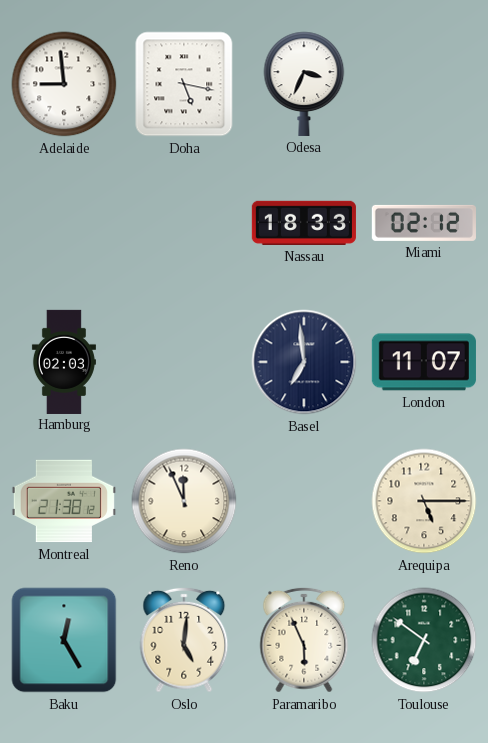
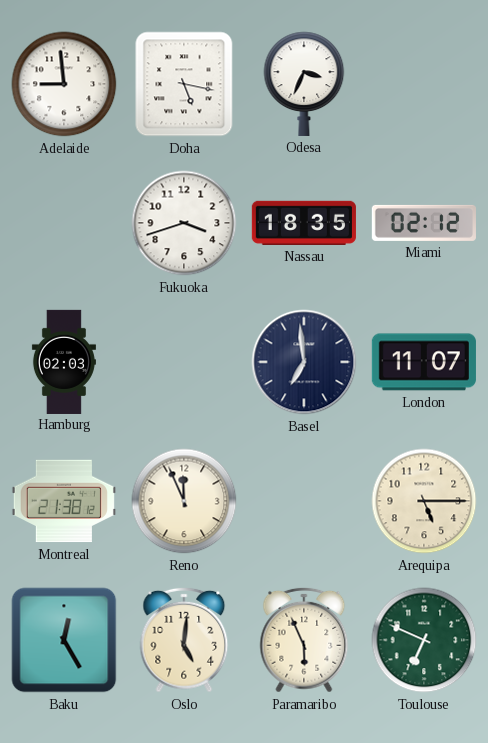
Fukuoka: none -> 3:42
Nassau: 18:33 -> 18:35
Toulouse: 6:51 -> 6:49
